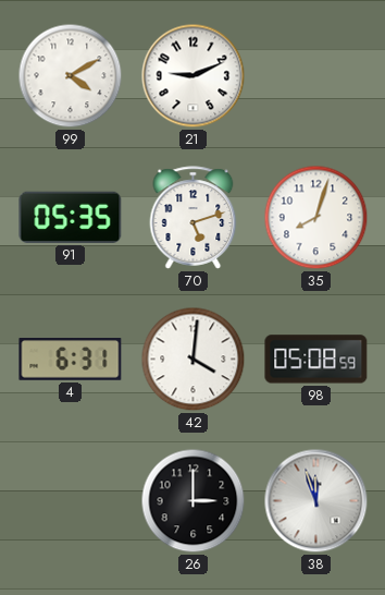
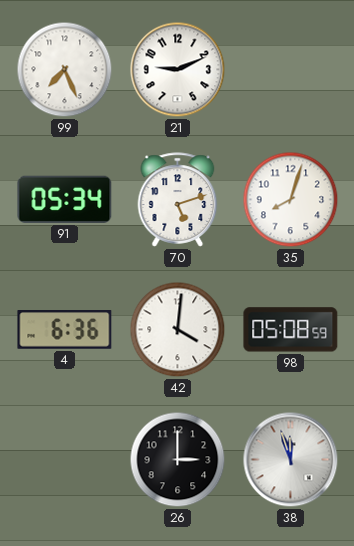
99: 4:10 -> 7:26
91: 05:35 -> 05:34
4: 6:31 -> 6:36
